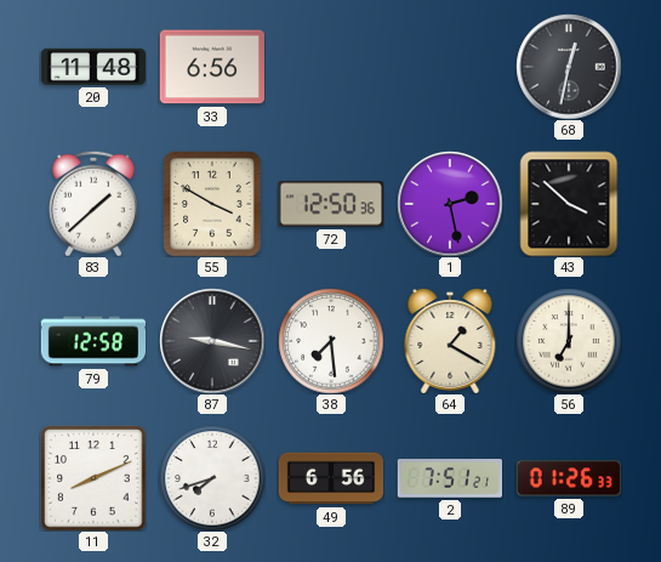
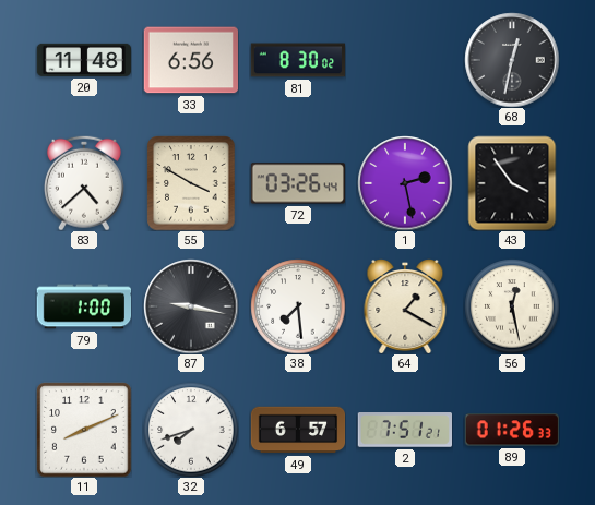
81: none -> 8:30
83: 1:38 -> 4:38
72: 12:50 -> 03:26
43: 3:52 -> 3:54
79: 12:58 -> 1:00
56: 7:00 -> 12:28
49: 6:56 -> 6:57
